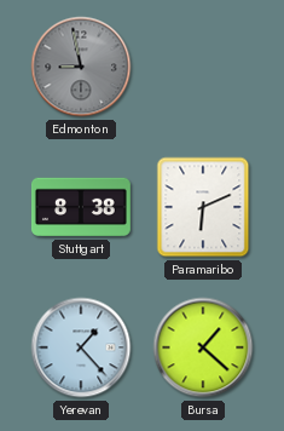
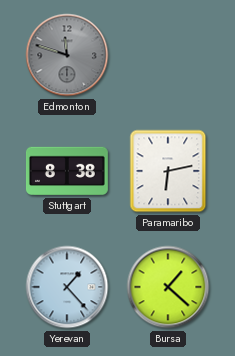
Edmonton: 8:58 -> 11:48
Paramaribo: 6:11 -> 6:13
